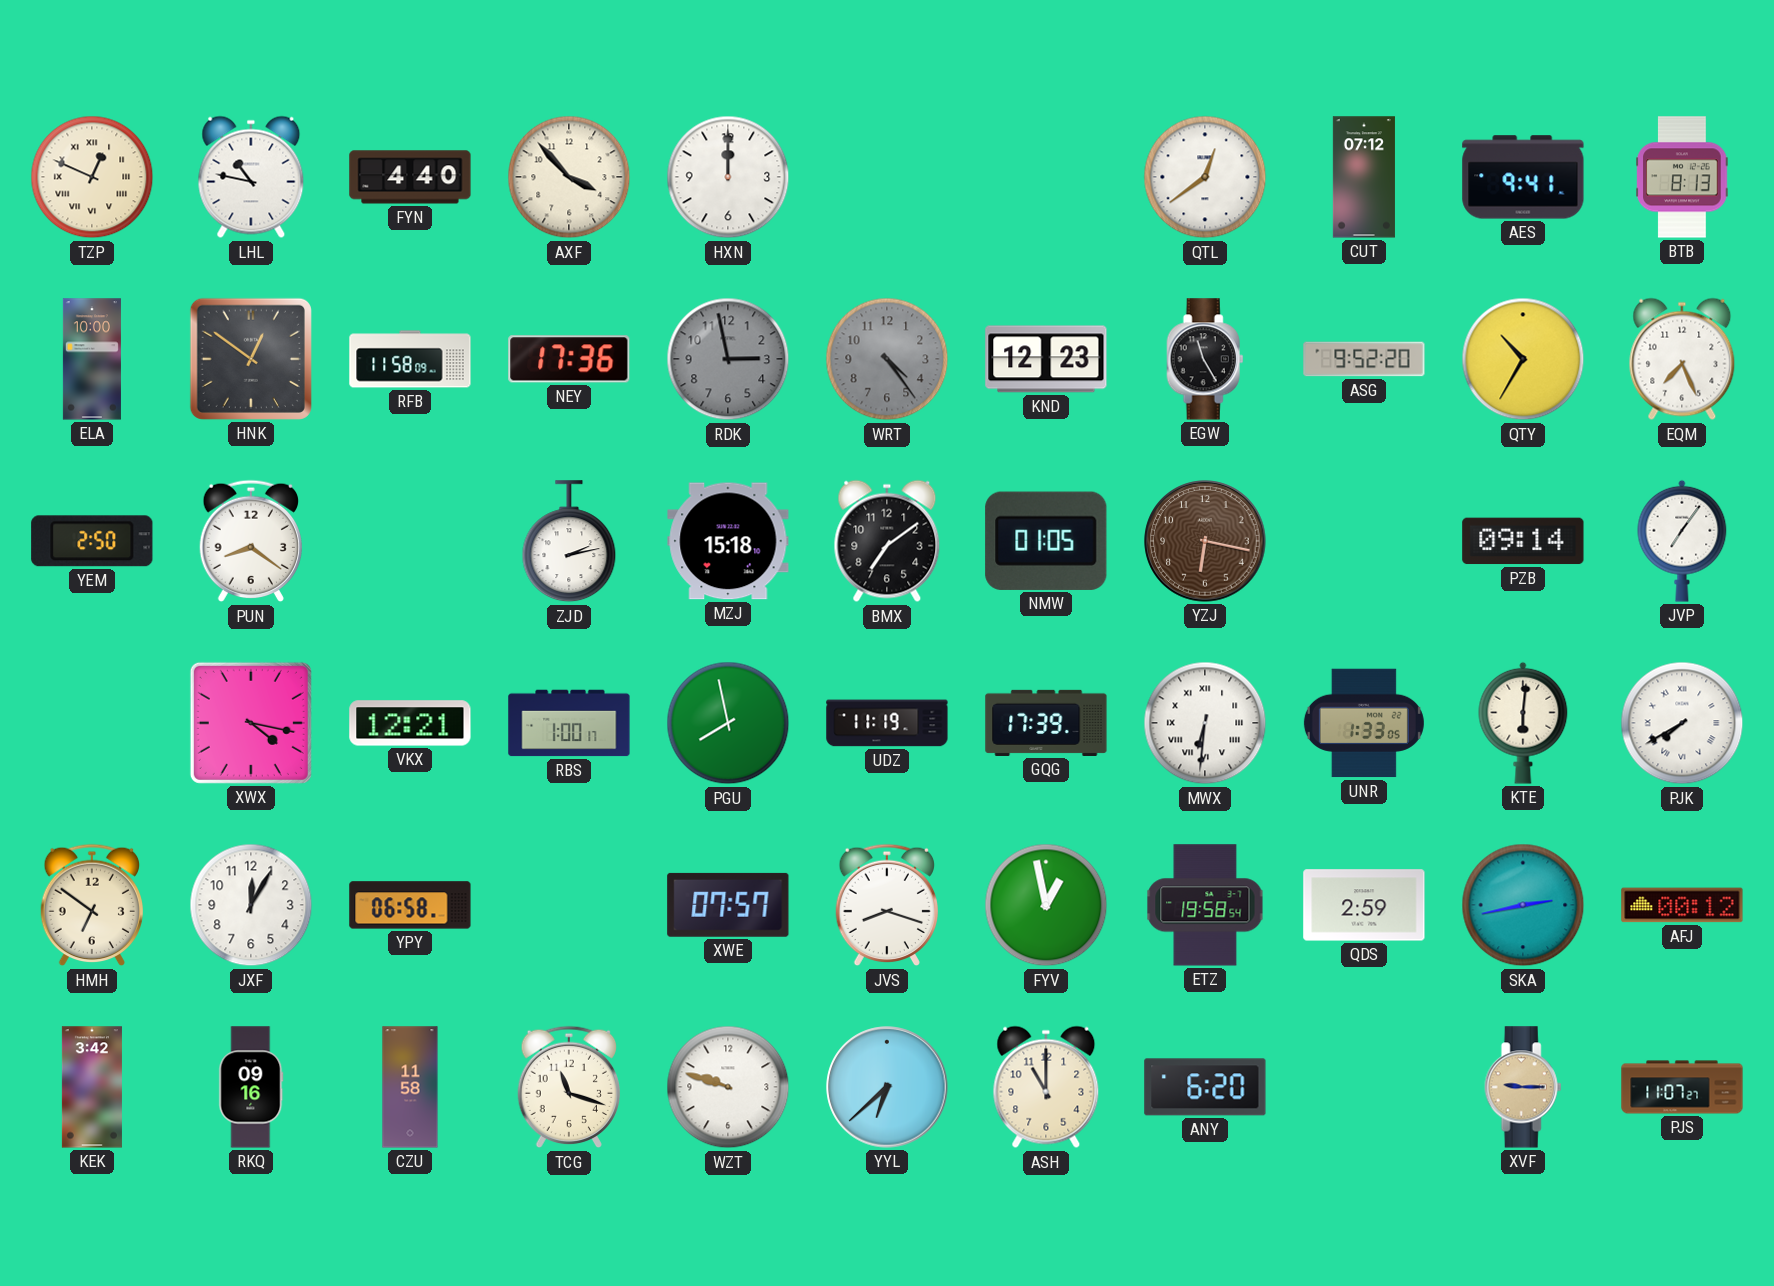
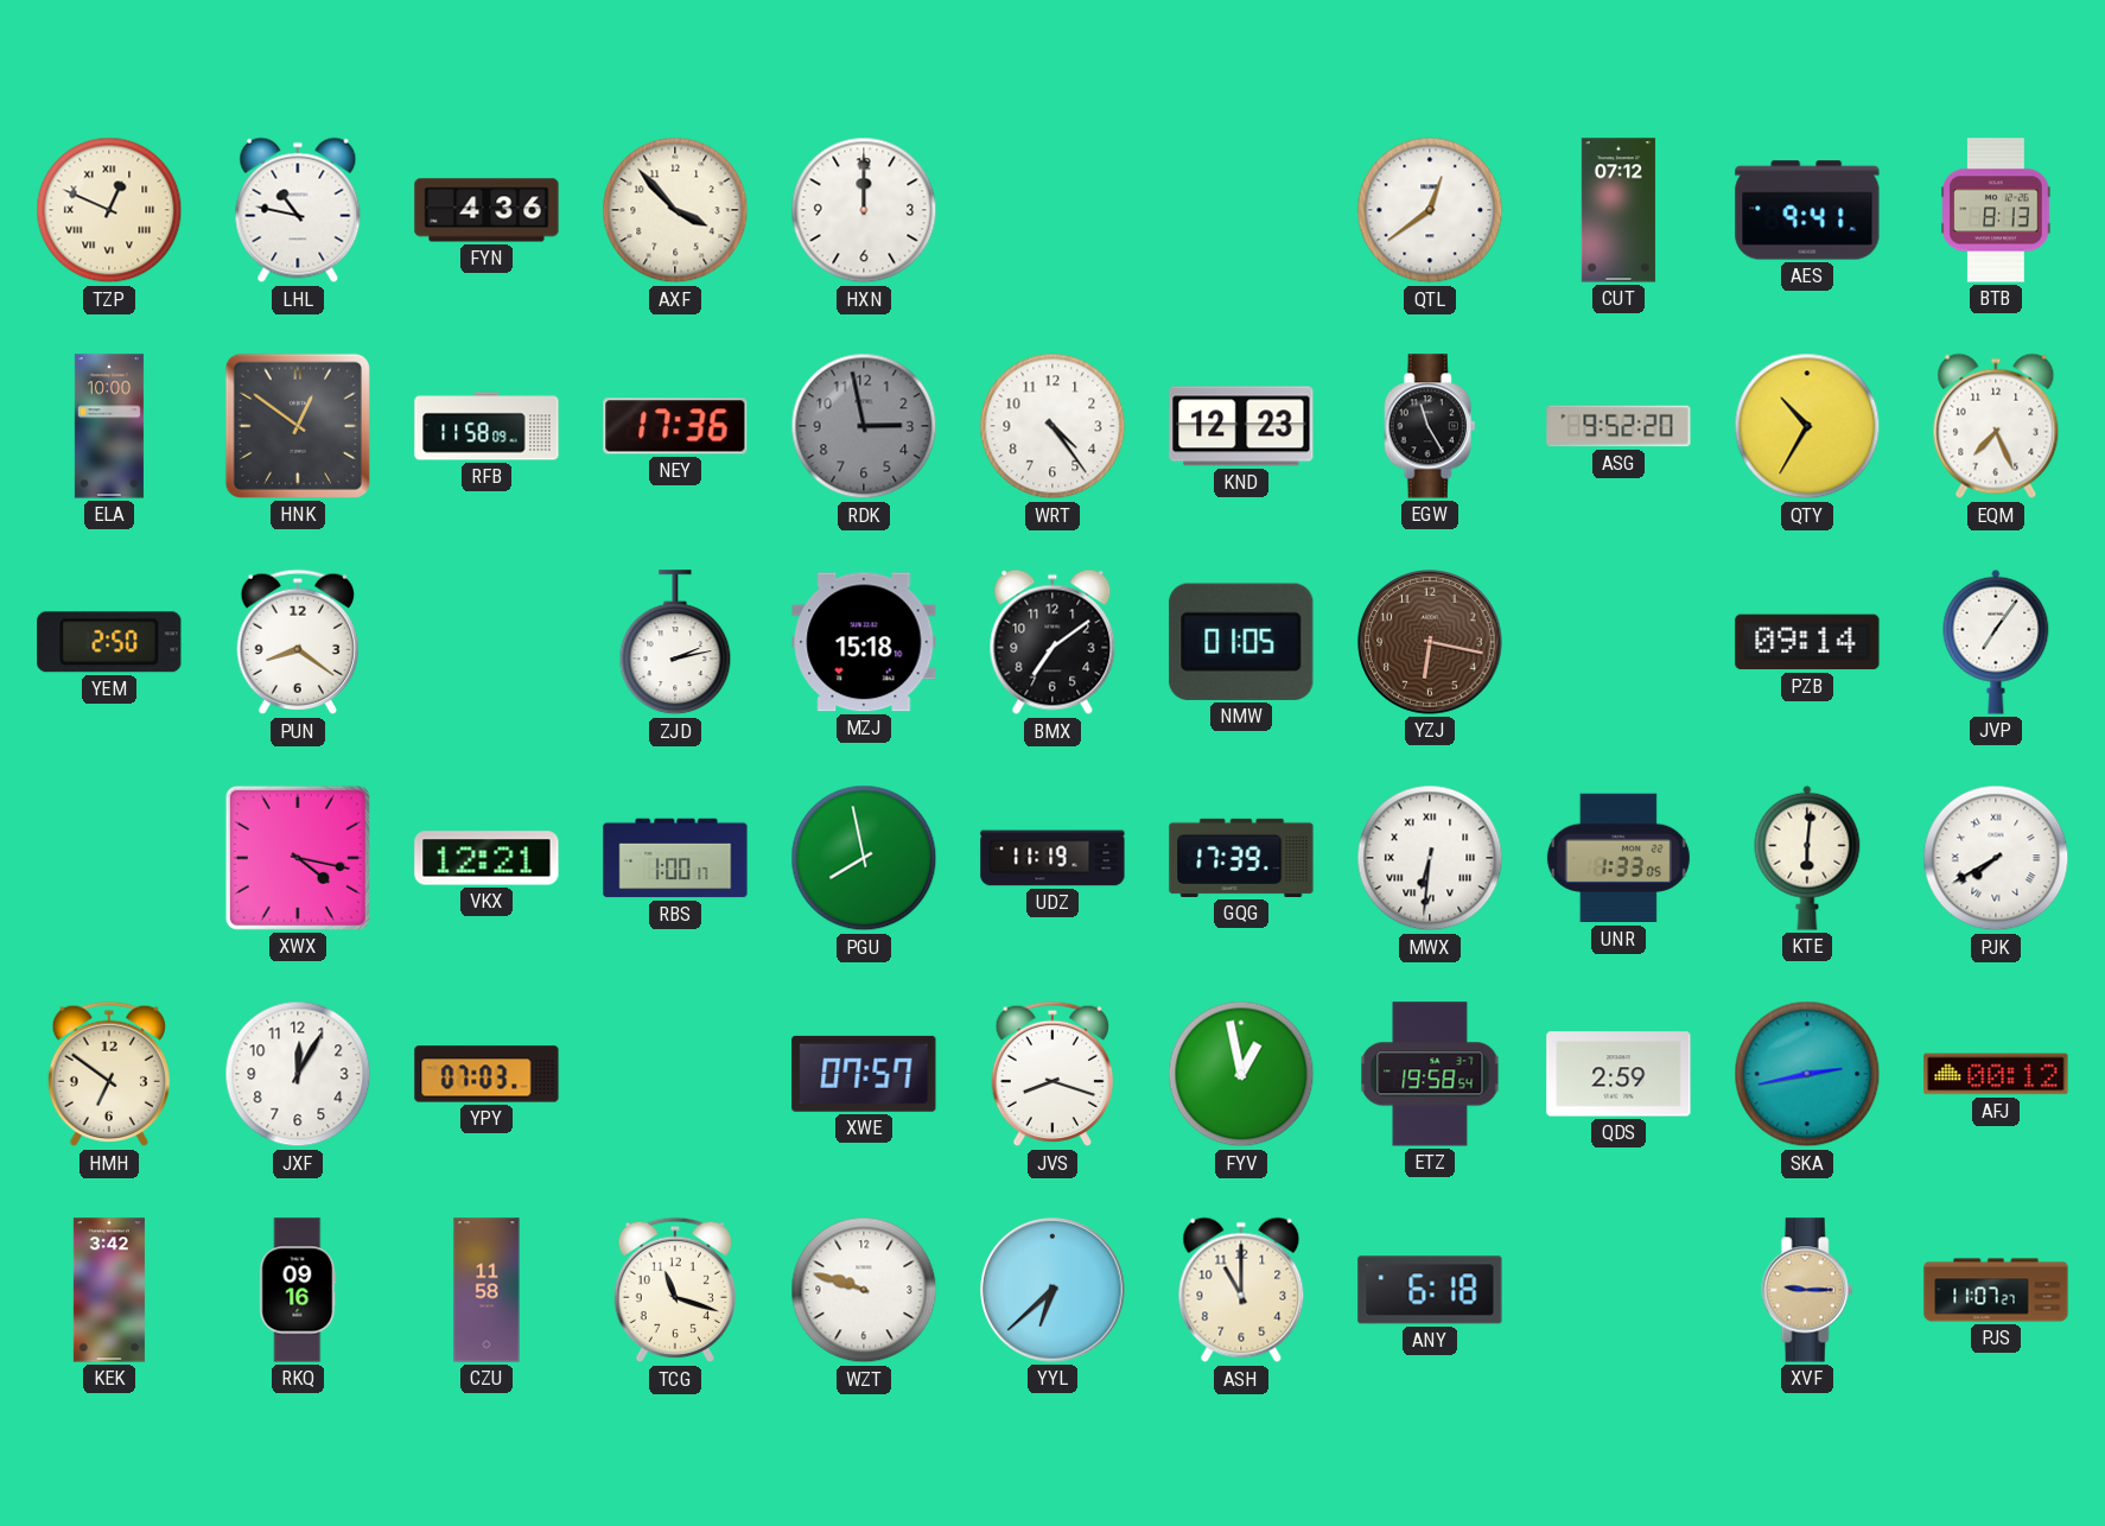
FYN: 4:40 -> 4:36
WRT dial: grey -> white
YPY: 06:58 -> 07:03
ANY: 6:20 -> 6:18
